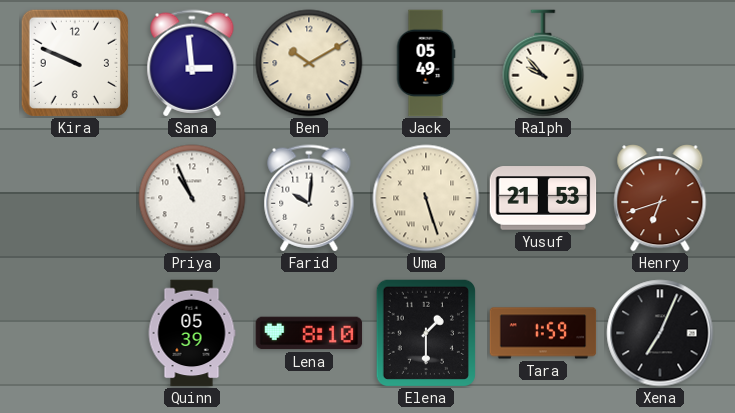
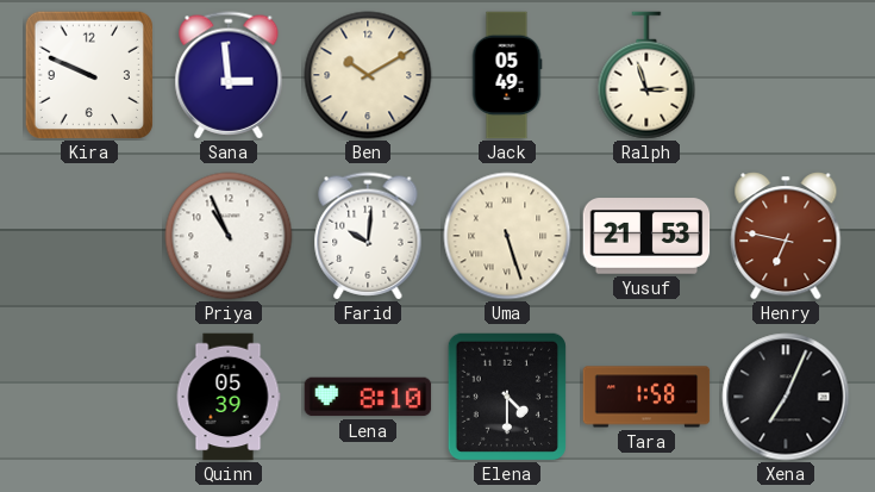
Ralph: 9:53 -> 2:57
Henry: 6:42 -> 6:47
Elena: 1:30 -> 4:30
Tara: 1:59 -> 1:58
